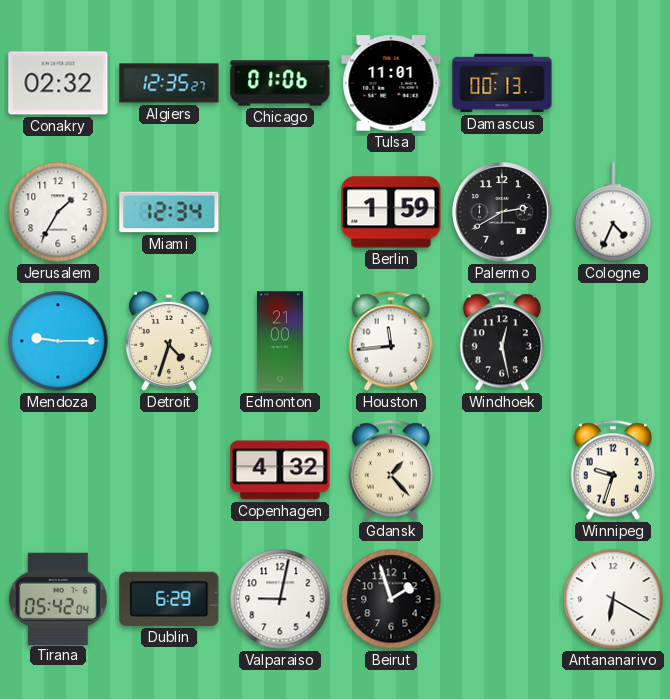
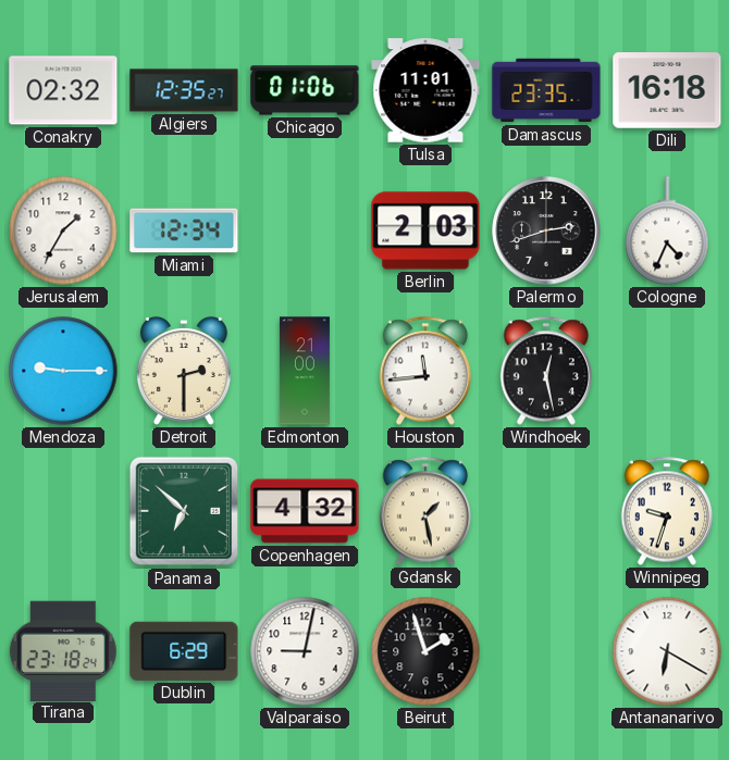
Damascus: 00:13 -> 23:35
Dili: none -> 16:18
Berlin: 1:59 -> 2:03
Palermo: 2:40 -> 2:42
Detroit: 4:33 -> 2:30
Panama: none -> 6:52
Gdansk: 1:23 -> 1:28
Tirana: 05:42 -> 23:18
